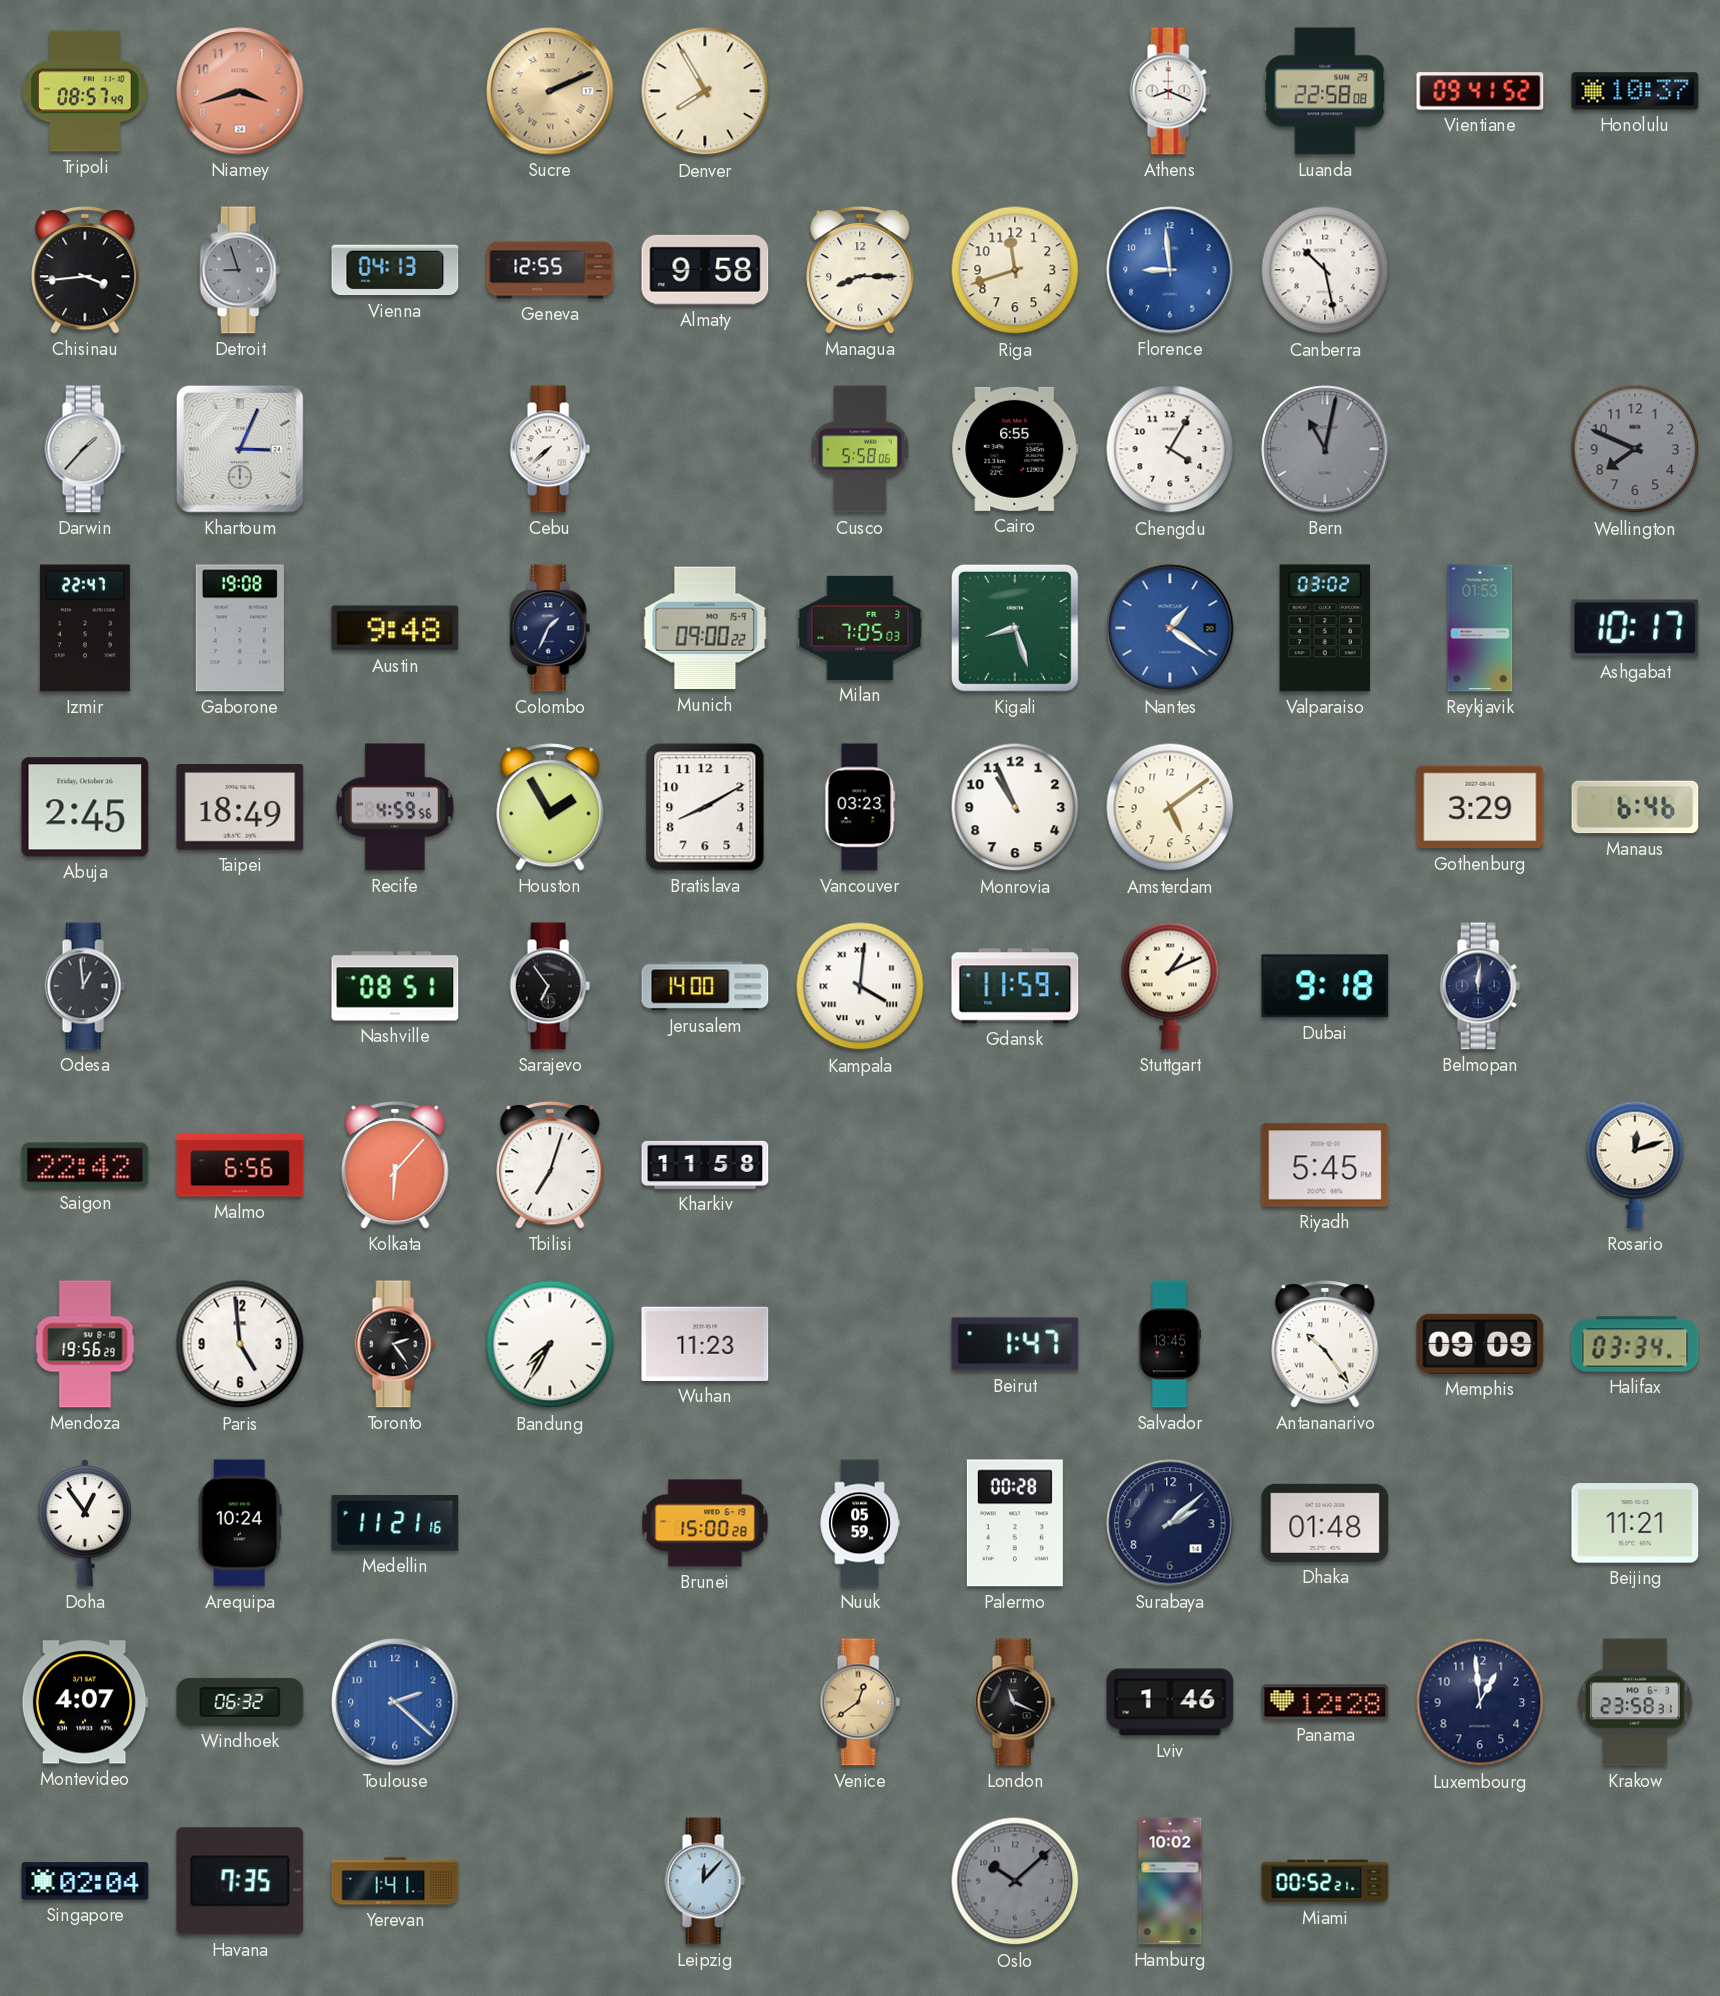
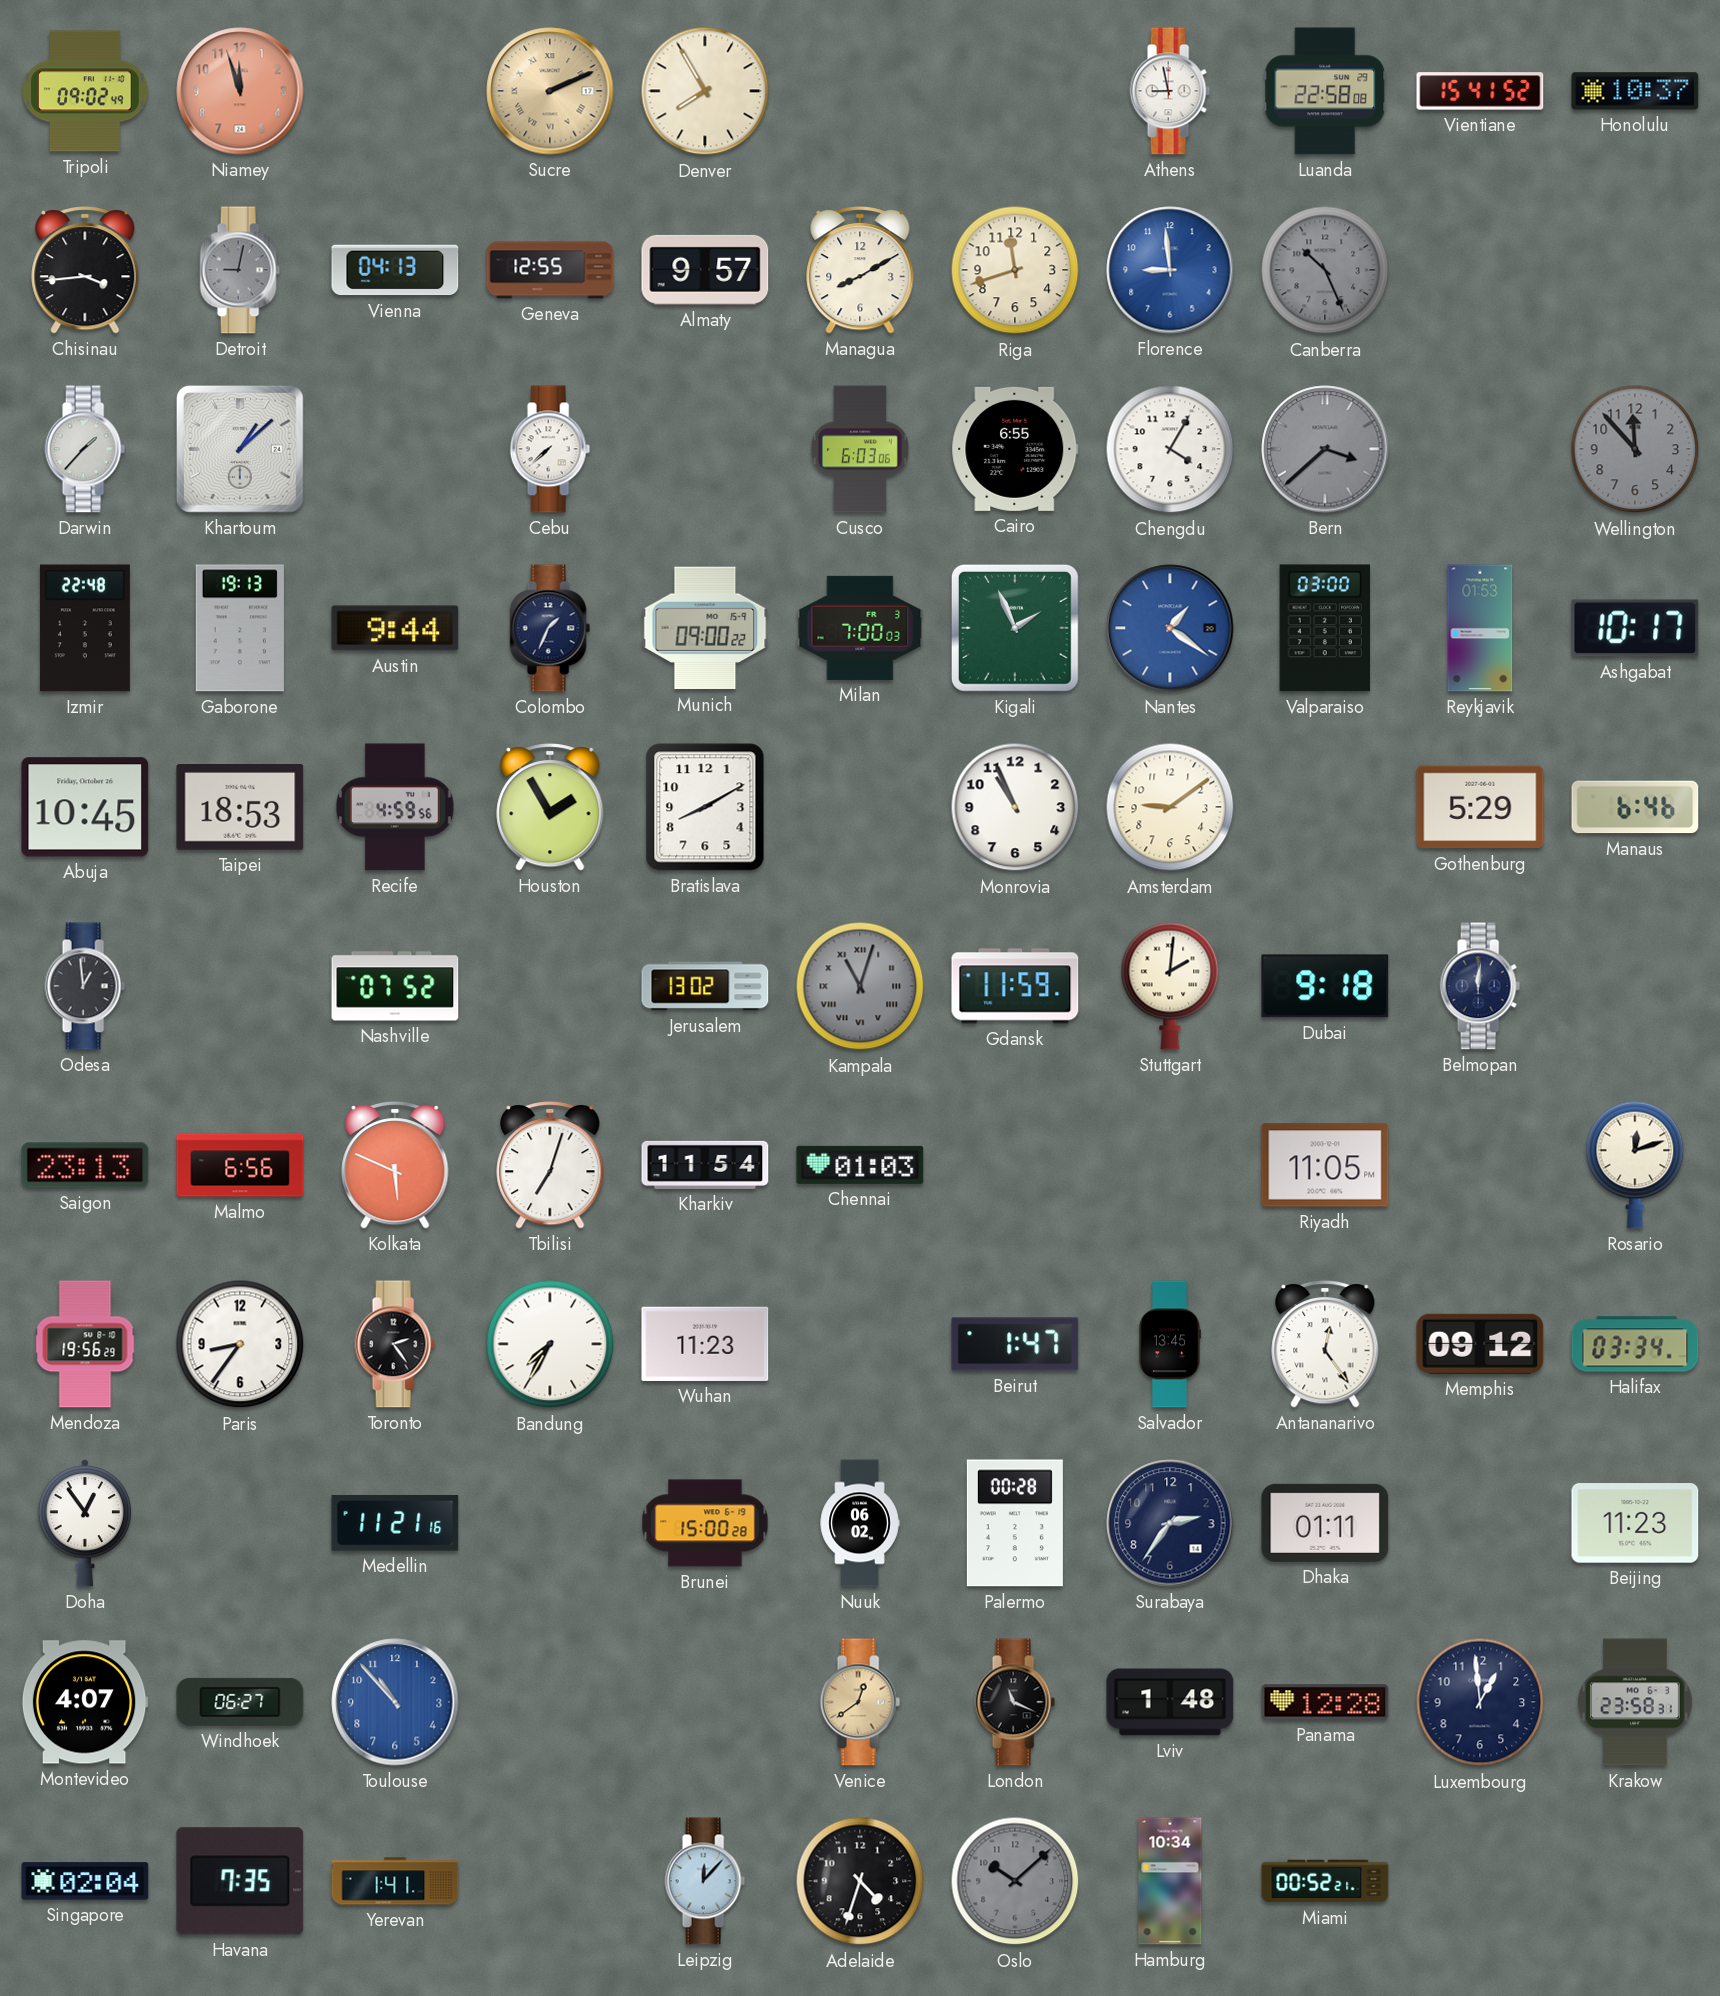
Tripoli: 08:57 -> 09:02
Niamey: 3:42 -> 11:57
Athens: 8:19 -> 8:58
Vientiane: 09:41 -> 15:41
Detroit: 8:57 -> 9:02
Almaty: 9:58 -> 9:57
Managua: 8:15 -> 8:10
Canberra: 10:28 -> 10:26
Canberra dial: white -> grey
Khartoum: 3:04 -> 1:08
Cusco: 5:58 -> 6:03
Bern: 11:02 -> 3:38
Wellington: 7:49 -> 11:53
Izmir: 22:47 -> 22:48
Gaborone: 19:08 -> 19:13
Austin: 9:48 -> 9:44
Milan: 7:05 -> 7:00
Kigali: 8:27 -> 1:56
Valparaiso: 03:02 -> 03:00
Abuja: 2:45 -> 10:45
Taipei: 18:49 -> 18:53
Vancouver: 03:23 -> none
Amsterdam: 5:09 -> 9:09
Gothenburg: 3:29 -> 5:29
Nashville: 08:51 -> 07:52
Sarajevo: 6:54 -> none
Jerusalem: 14:00 -> 13:02
Kampala: 4:01 -> 11:03
Kampala dial: white -> grey
Stuttgart: 1:11 -> 2:01
Saigon: 22:42 -> 23:13
Kolkata: 6:07 -> 5:49
Kharkiv: 11:58 -> 11:54
Chennai: none -> 01:03
Riyadh: 5:45 -> 11:05
Paris: 4:59 -> 8:36
Antananarivo: 10:24 -> 12:24
Memphis: 09:09 -> 09:12
Arequipa: 10:24 -> none
Nuuk: 05:59 -> 06:02
Surabaya: 2:08 -> 2:36
Dhaka: 01:48 -> 01:11
Beijing: 11:21 -> 11:23
Windhoek: 06:32 -> 06:27
Toulouse: 2:22 -> 10:53
Lviv: 1:46 -> 1:48
Adelaide: none -> 4:33
Hamburg: 10:02 -> 10:34
